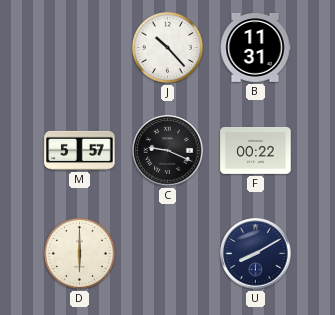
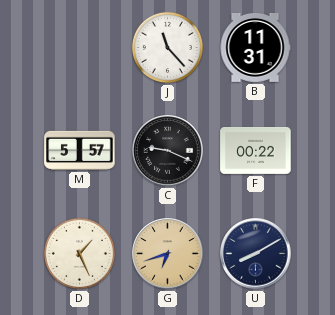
J: 10:23 -> 11:23
D: 6:00 -> 1:26
G: none -> 6:42
